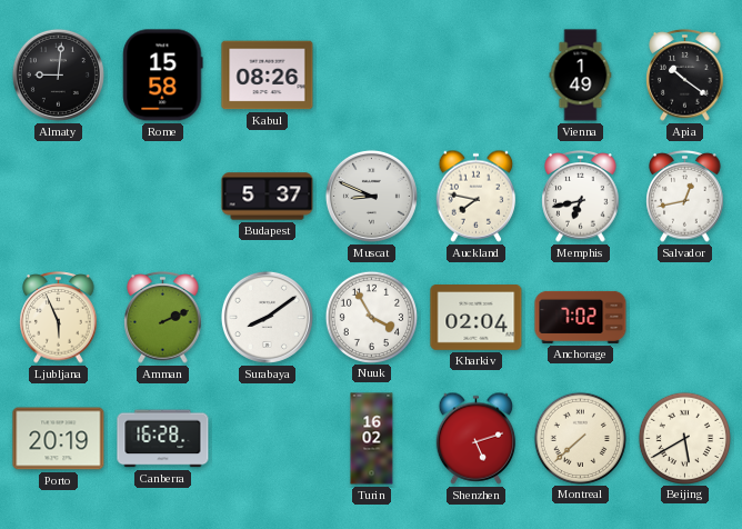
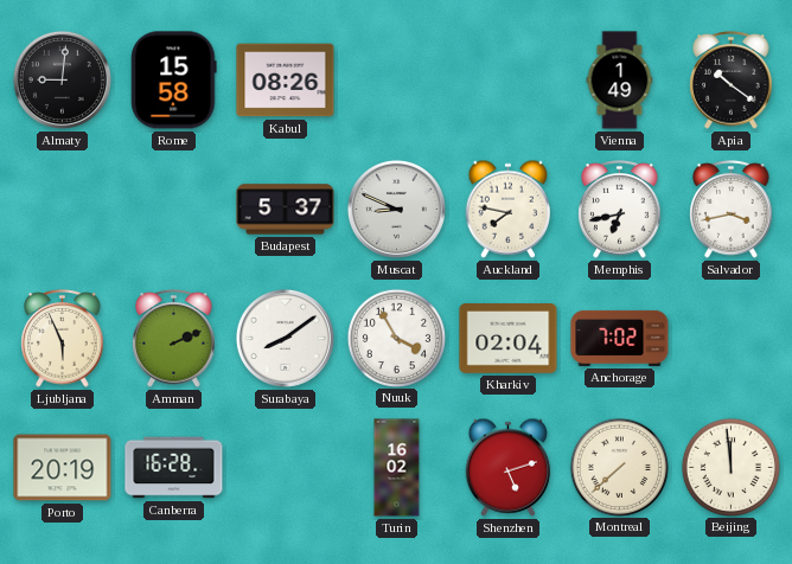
Salvador: 12:43 -> 3:43
Beijing: 5:40 -> 11:59
